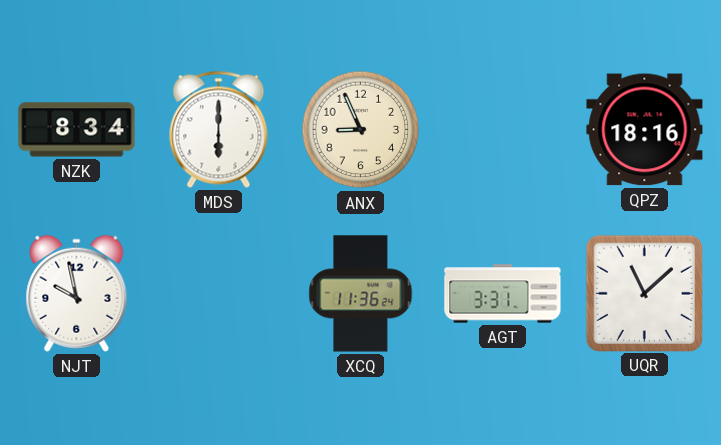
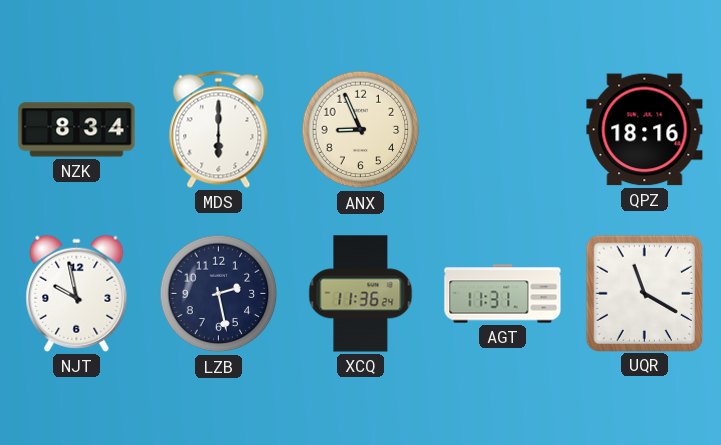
LZB: none -> 2:28
AGT: 3:31 -> 11:31
UQR: 11:08 -> 11:20
